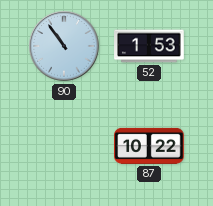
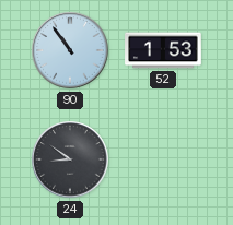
24: none -> 8:51
87: 10:22 -> none
